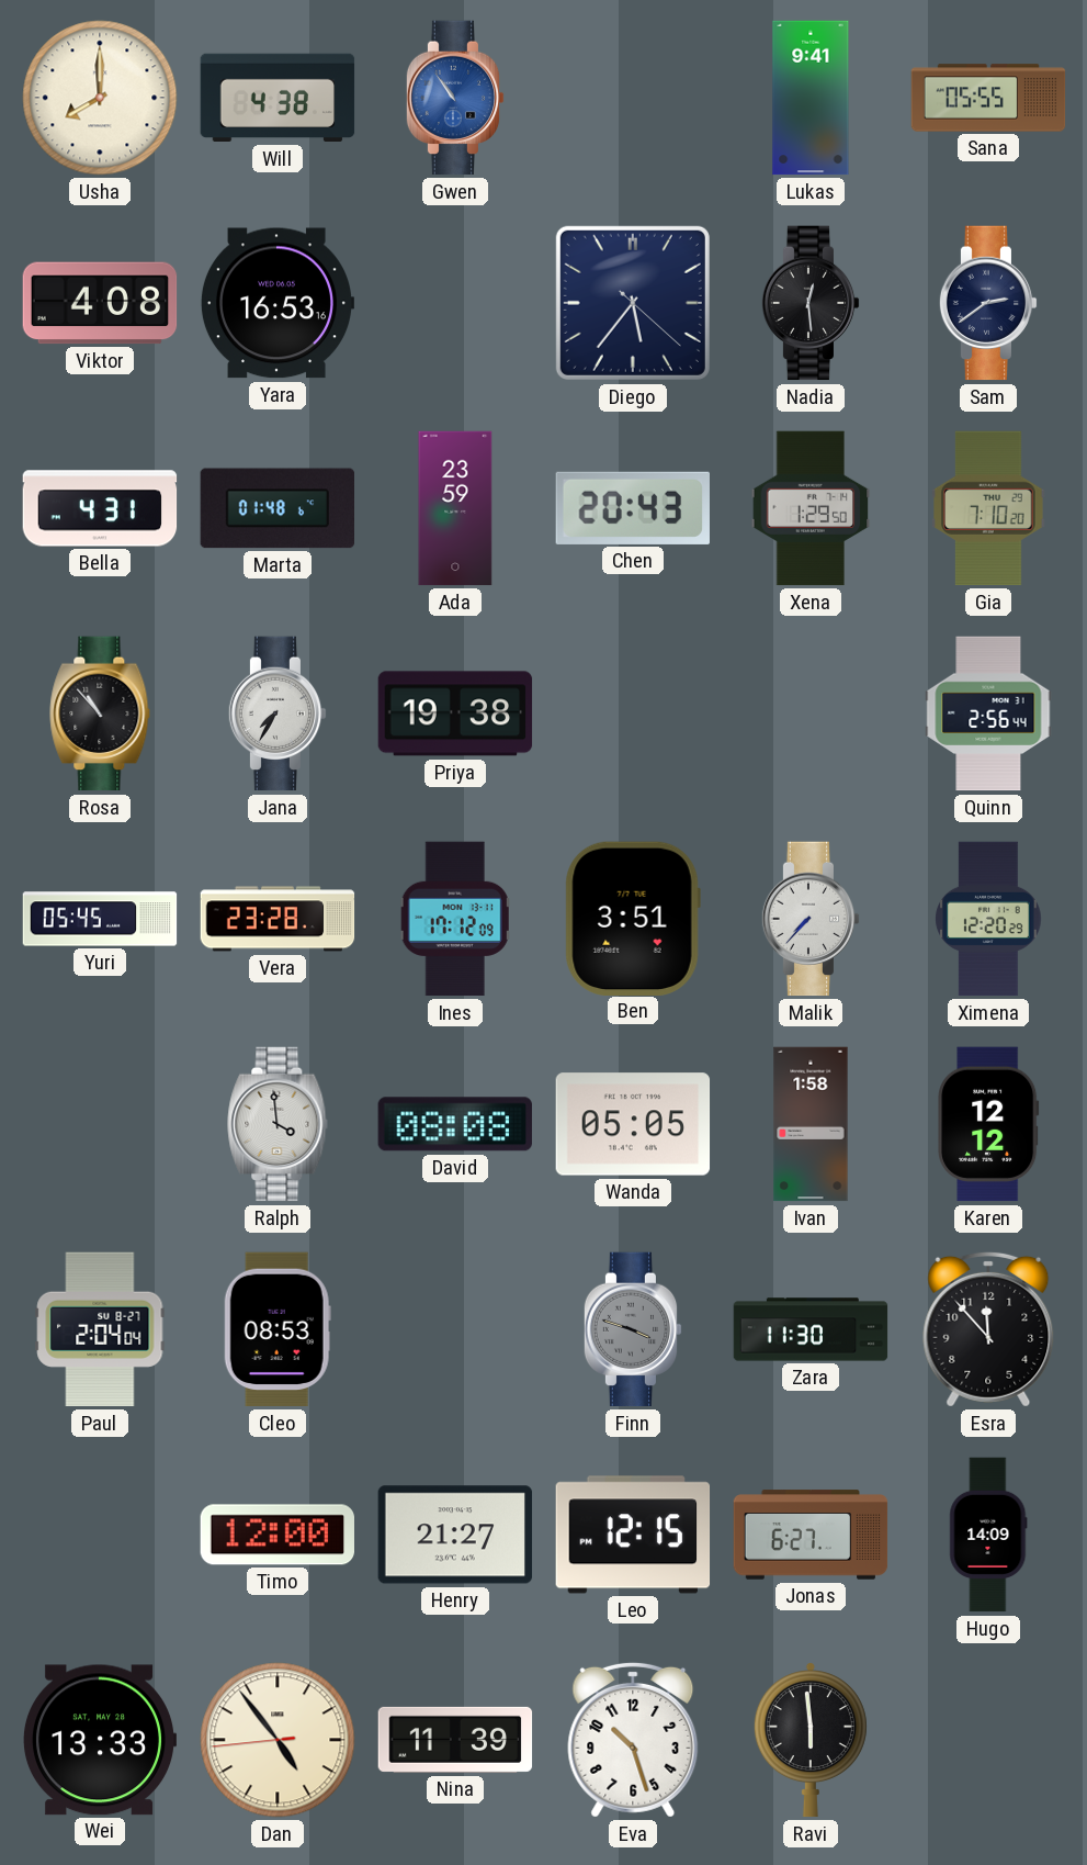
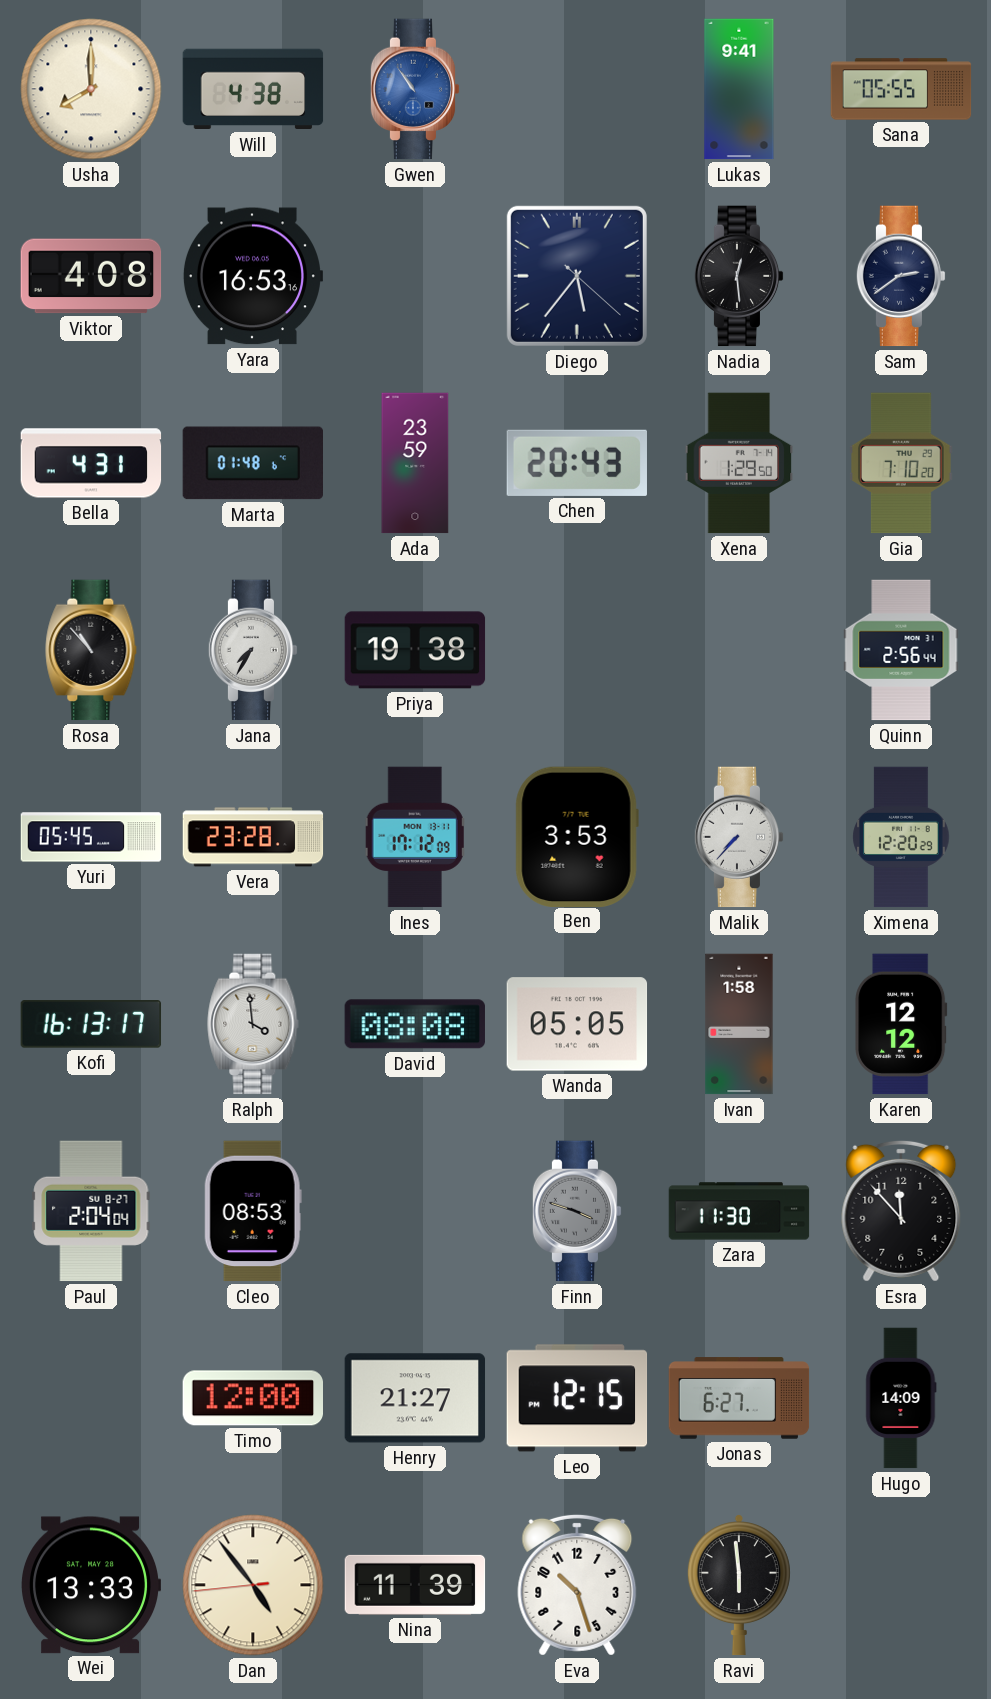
Ben: 3:51 -> 3:53
Kofi: none -> 16:13
